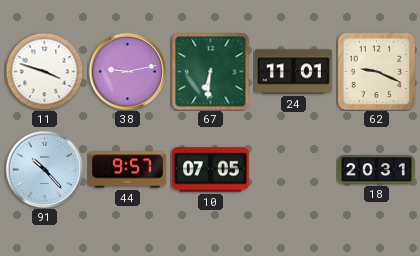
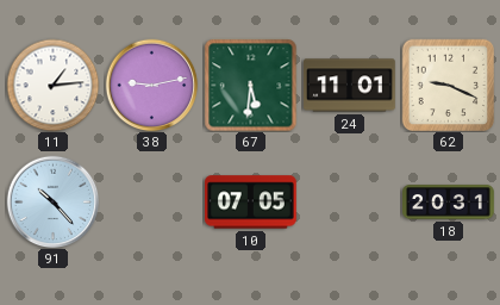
11: 3:48 -> 1:14
67: 6:31 -> 5:31
44: 9:57 -> none
